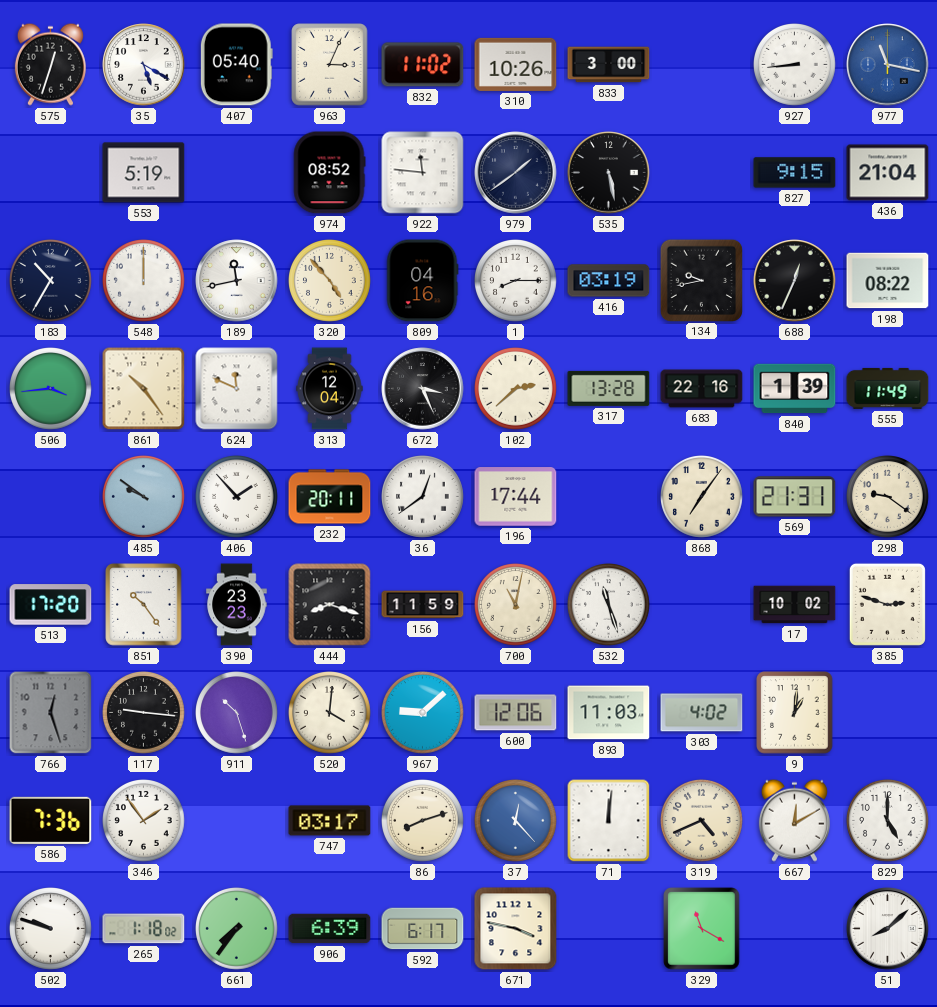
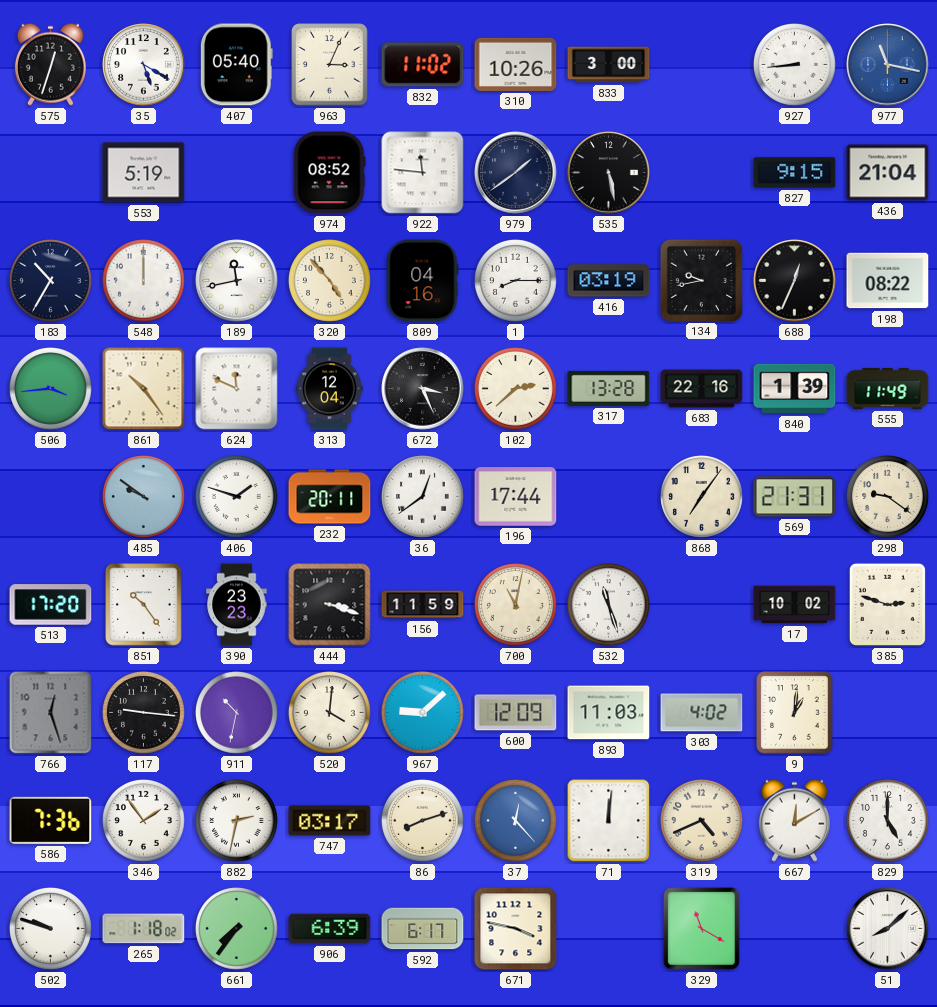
406: 1:53 -> 1:48
444: 8:18 -> 3:18
911: 10:27 -> 10:32
600: 12:06 -> 12:09
882: none -> 2:32
